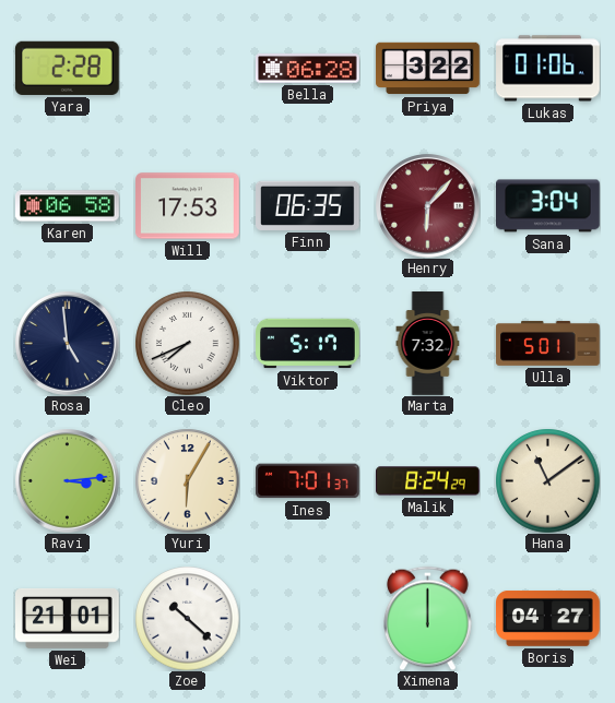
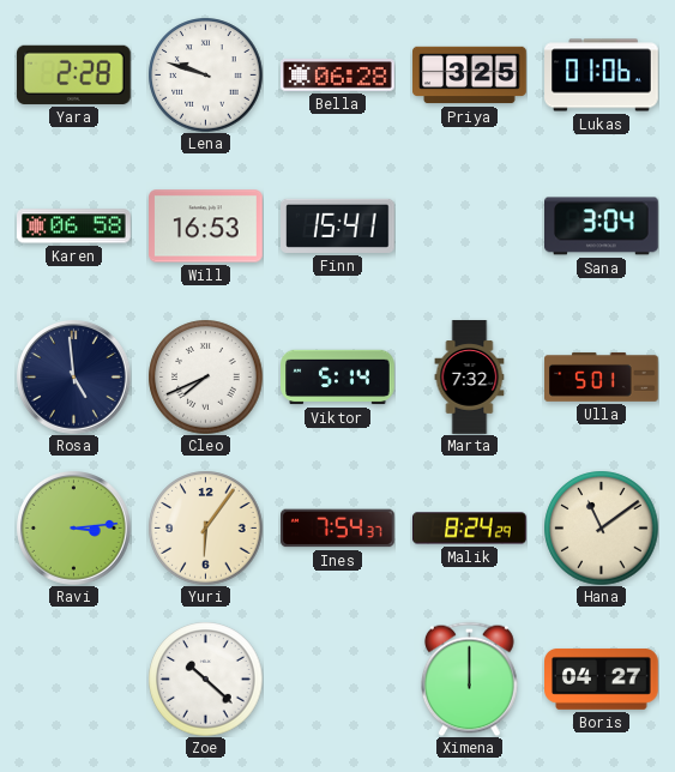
Lena: none -> 9:48
Priya: 3:22 -> 3:25
Will: 17:53 -> 16:53
Finn: 06:35 -> 15:41
Henry: 6:07 -> none
Viktor: 5:17 -> 5:14
Yuri: 6:05 -> 6:06
Ines: 7:01 -> 7:54
Wei: 21:01 -> none
